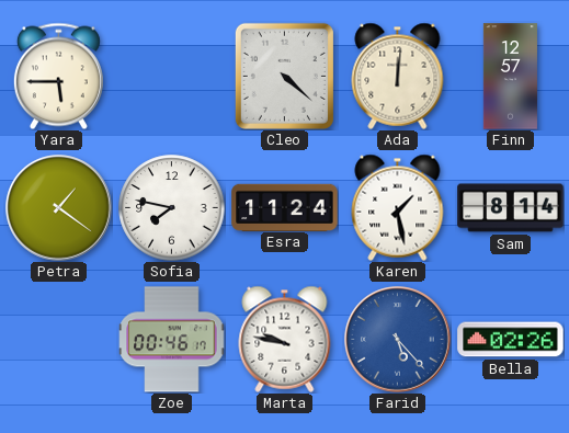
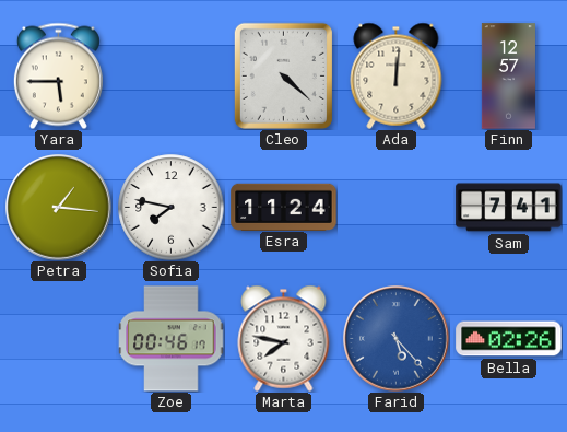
Petra: 1:21 -> 1:16
Karen: 1:28 -> none
Sam: 8:14 -> 7:41
Marta: 9:47 -> 7:47
